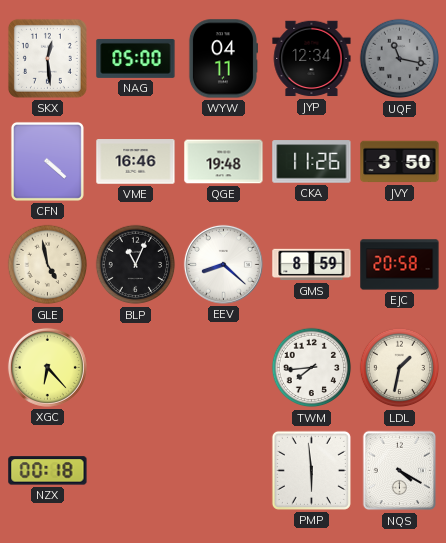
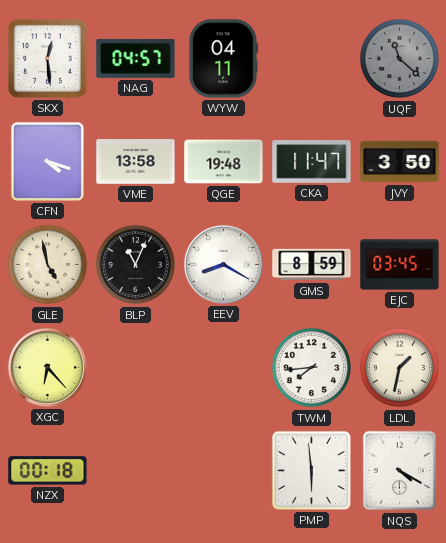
NAG: 05:00 -> 04:57
JYP: 12:34 -> none
UQF: 11:17 -> 11:22
CFN: 4:22 -> 4:18
VME: 16:46 -> 13:58
CKA: 11:26 -> 11:47
EEV: 8:22 -> 8:20
EJC: 20:58 -> 03:45
